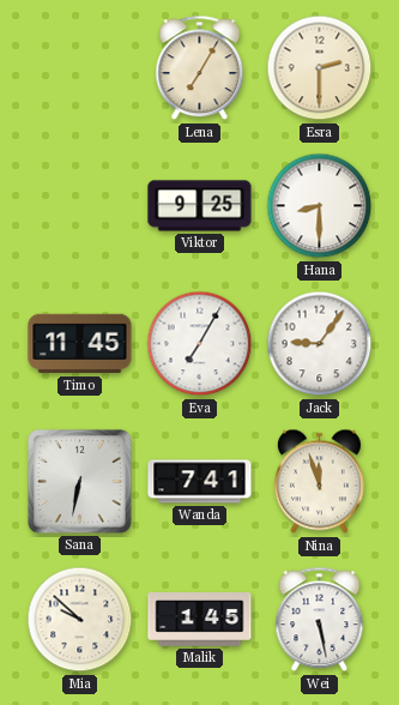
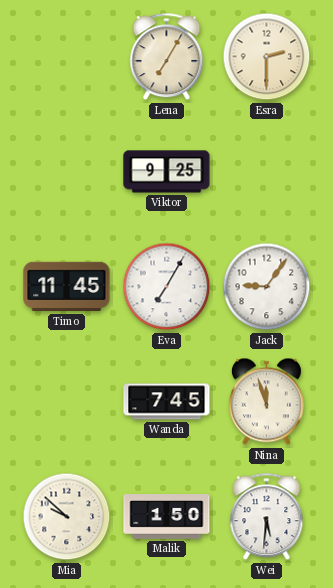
Hana: 8:30 -> none
Sana: 6:32 -> none
Wanda: 7:41 -> 7:45
Malik: 1:45 -> 1:50
Wei: 5:28 -> 5:31
